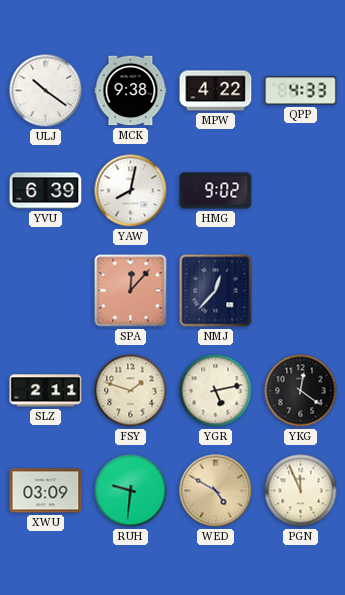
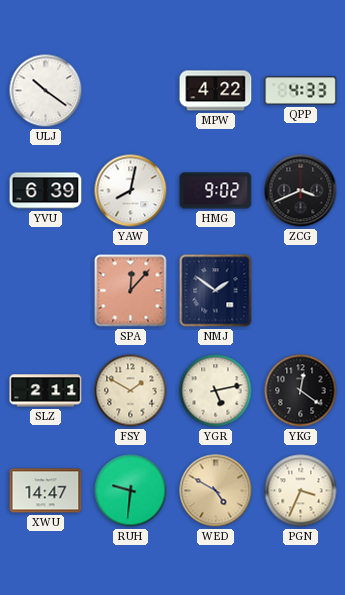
MCK: 9:38 -> none
ZCG: none -> 3:41
NMJ: 12:37 -> 1:51
FSY: 1:48 -> 1:50
XWU: 03:09 -> 14:47
PGN: 11:56 -> 3:34
